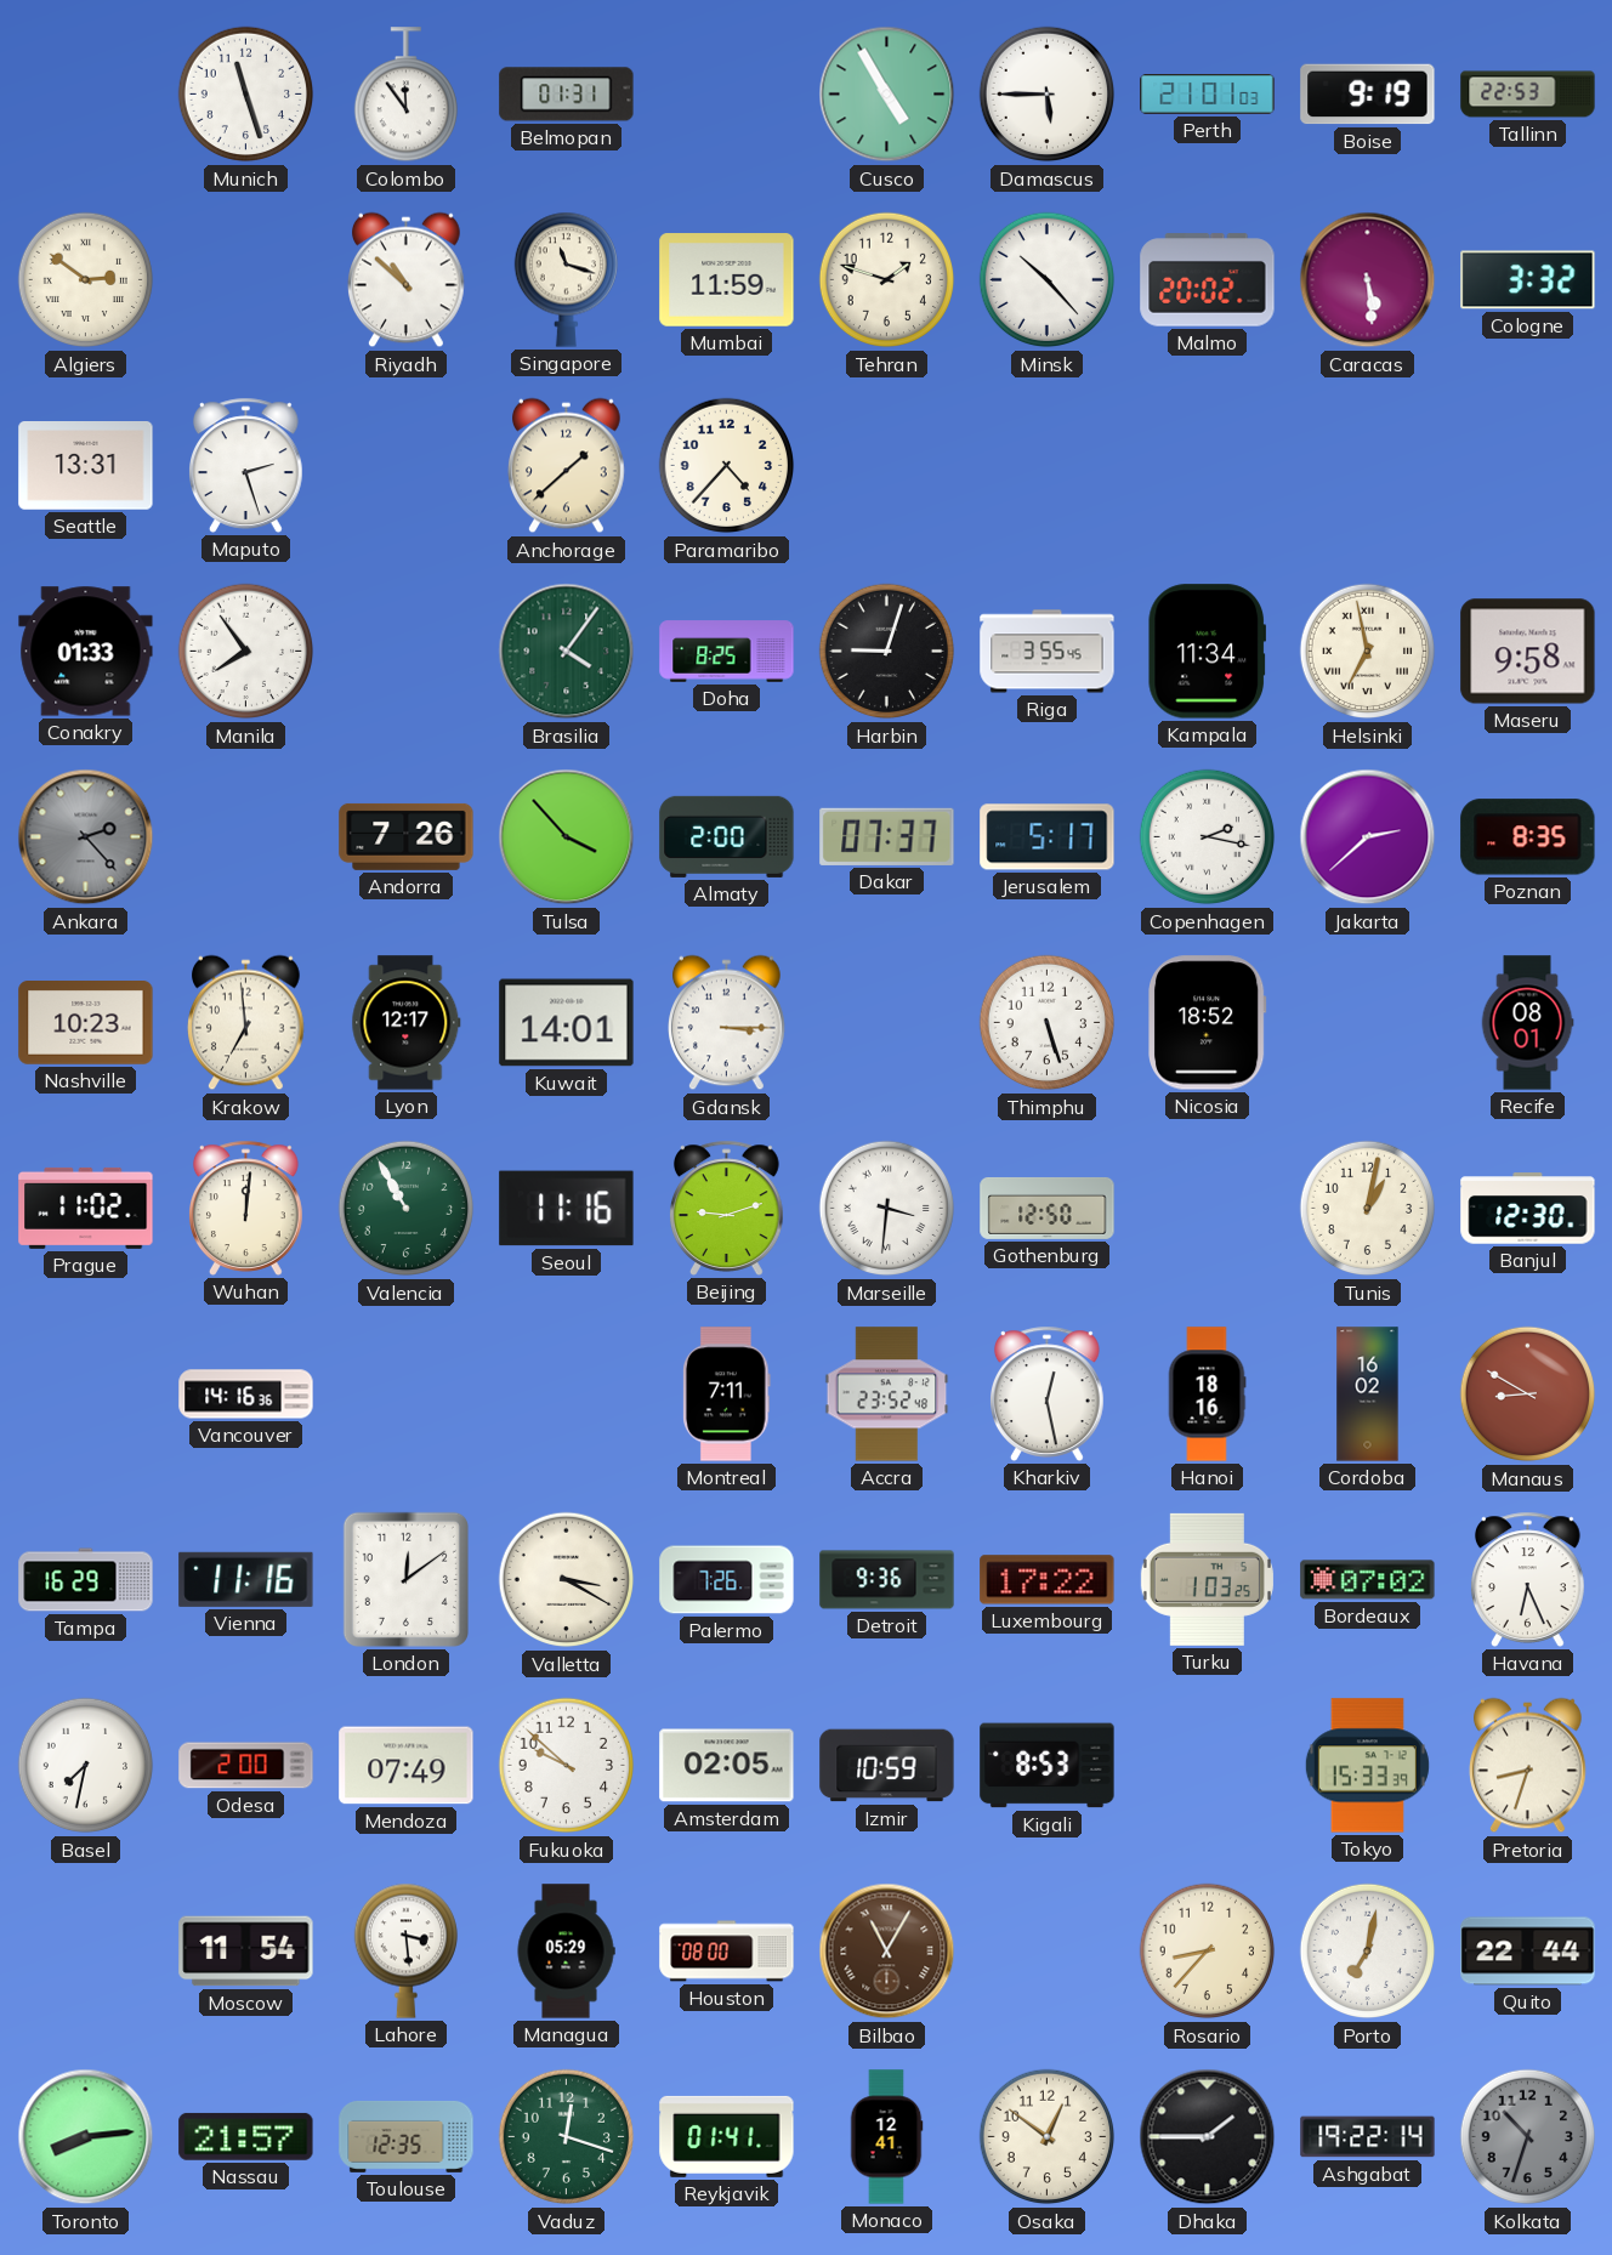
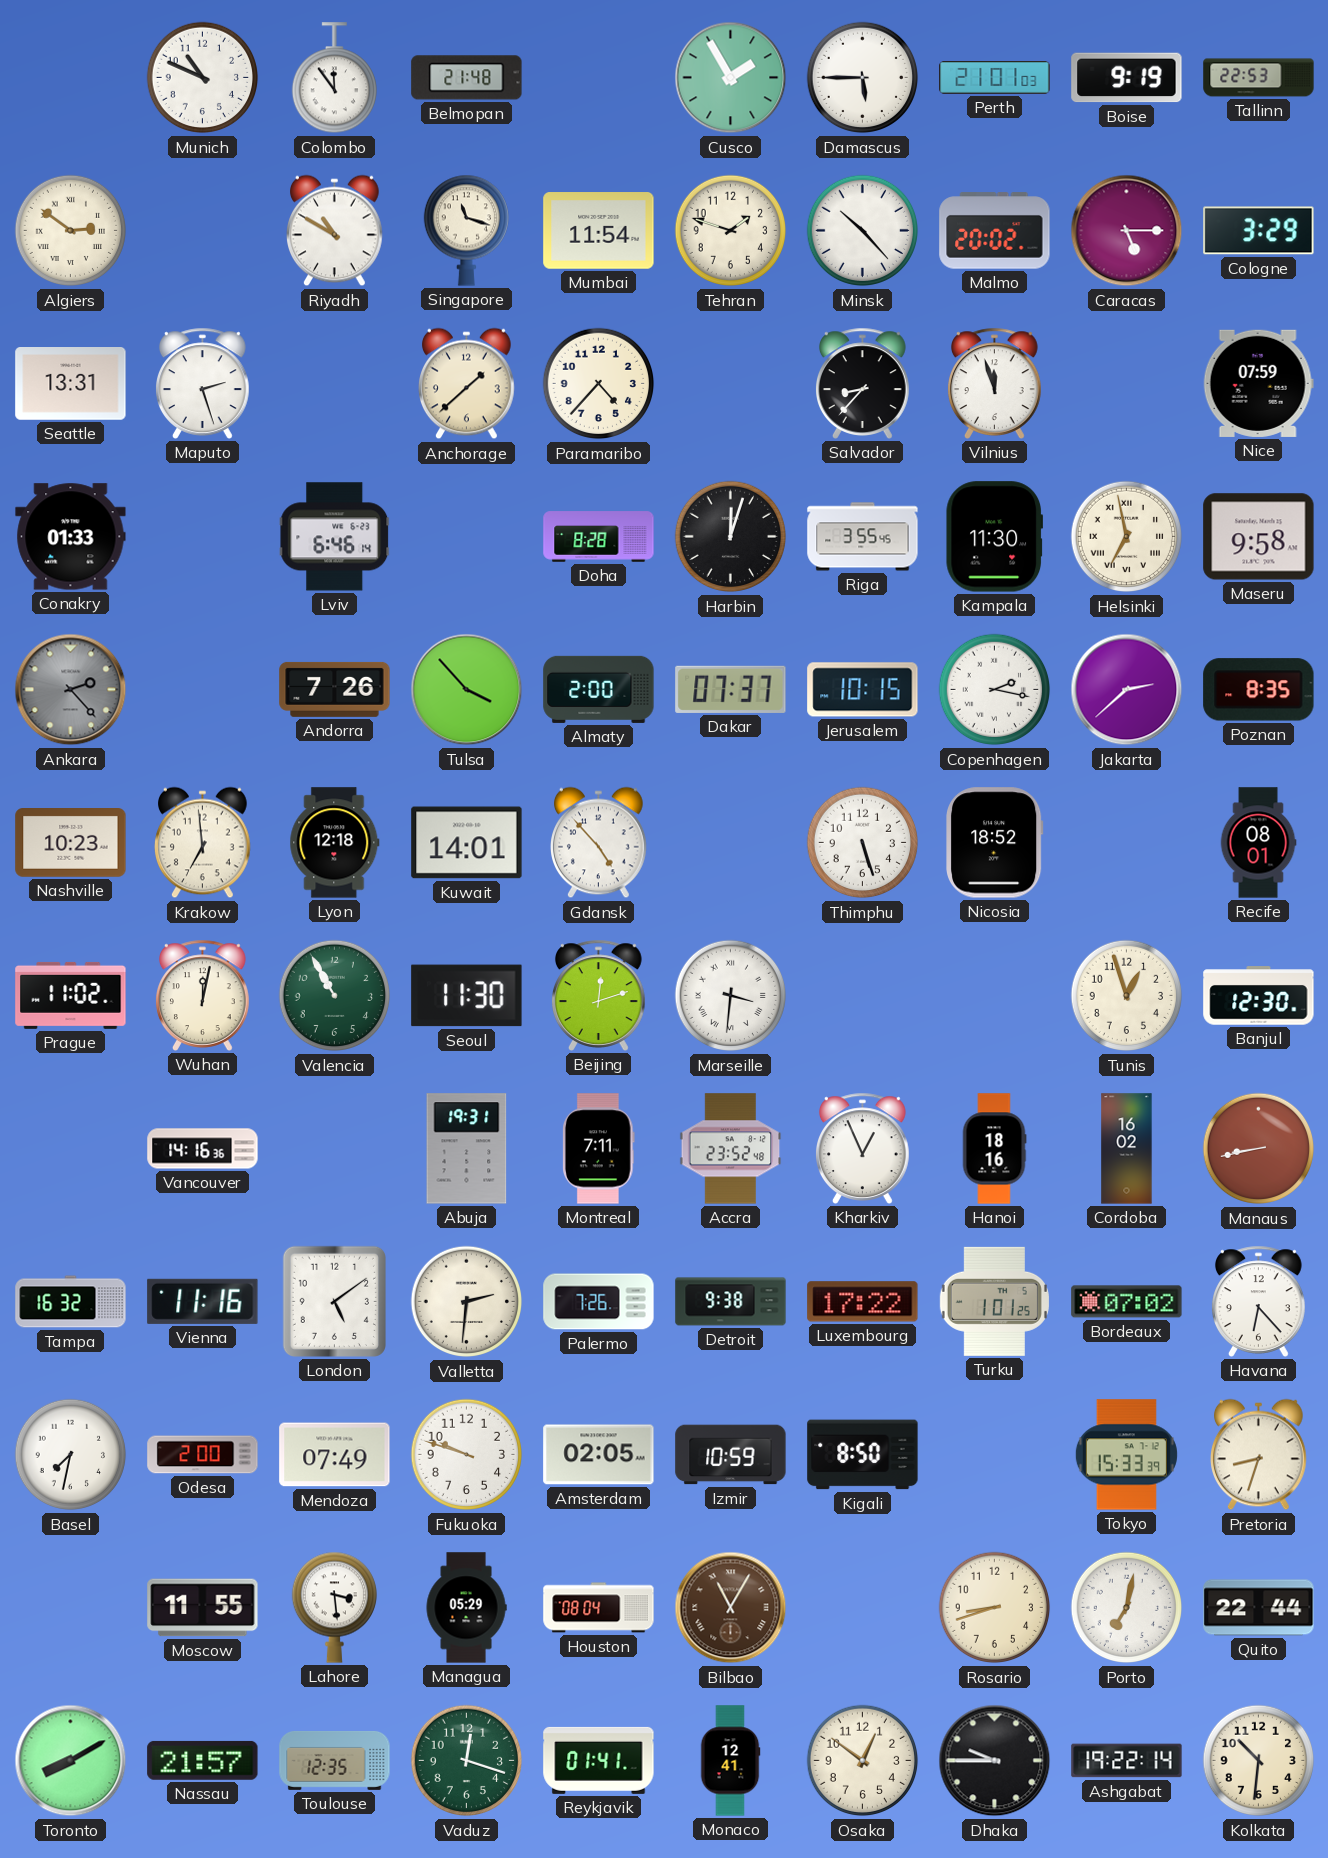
Munich: 11:27 -> 10:49
Belmopan: 01:31 -> 21:48
Cusco: 4:55 -> 1:55
Riyadh: 10:52 -> 10:50
Mumbai: 11:59 -> 11:54
Caracas: 5:29 -> 5:15
Cologne: 3:32 -> 3:29
Salvador: none -> 8:37
Vilnius: none -> 11:57
Nice: none -> 07:59
Manila: 7:54 -> none
Lviv: none -> 6:46
Brasilia: 4:06 -> none
Doha: 8:25 -> 8:28
Harbin: 9:03 -> 12:03
Kampala: 11:34 -> 11:30
Jerusalem: 5:17 -> 10:15
Lyon: 12:17 -> 12:18
Gdansk: 3:15 -> 4:53
Wuhan: 12:01 -> 12:02
Seoul: 11:16 -> 11:30
Beijing: 9:12 -> 12:12
Gothenburg: 12:50 -> none
Tunis: 1:02 -> 12:57
Abuja: none -> 19:31
Kharkiv: 12:28 -> 12:56
Manaus: 8:50 -> 8:43
Tampa: 16:29 -> 16:32
London: 12:09 -> 5:09
Valletta: 3:20 -> 2:31
Detroit: 9:36 -> 9:38
Turku: 1:03 -> 1:01
Havana: 6:26 -> 6:23
Fukuoka: 9:52 -> 9:48
Kigali: 8:53 -> 8:50
Moscow: 11:54 -> 11:55
Houston: 08:00 -> 08:04
Rosario: 8:37 -> 8:42
Toronto: 8:14 -> 8:10
Dhaka: 1:45 -> 9:45
Kolkata: 10:33 -> 10:31
Kolkata dial: grey -> cream
